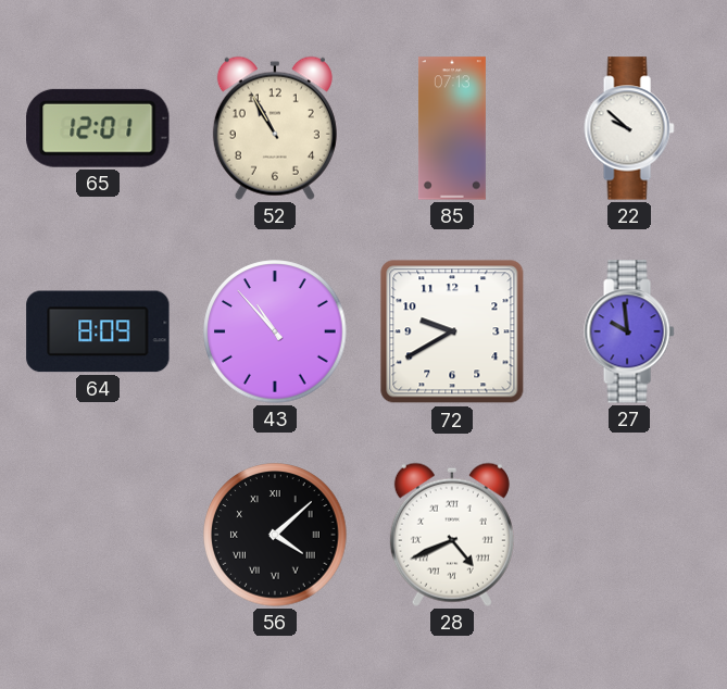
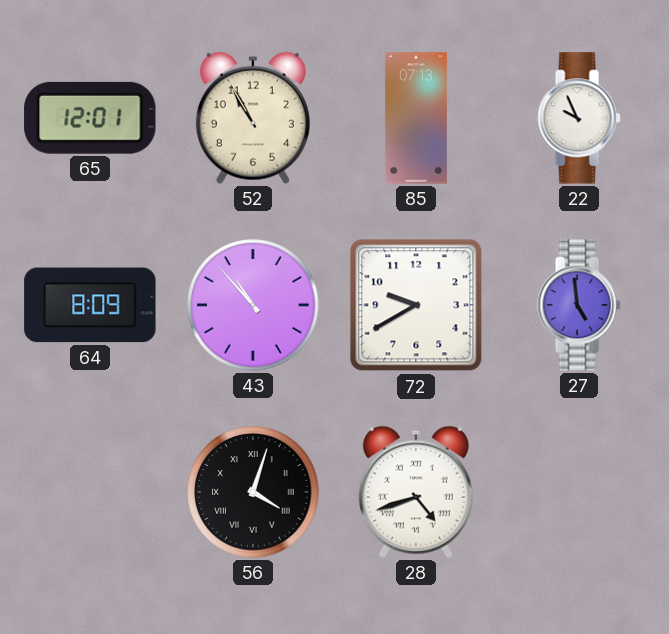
22: 9:52 -> 9:56
27: 9:59 -> 4:59
56: 4:08 -> 4:03
28: 4:41 -> 4:42
